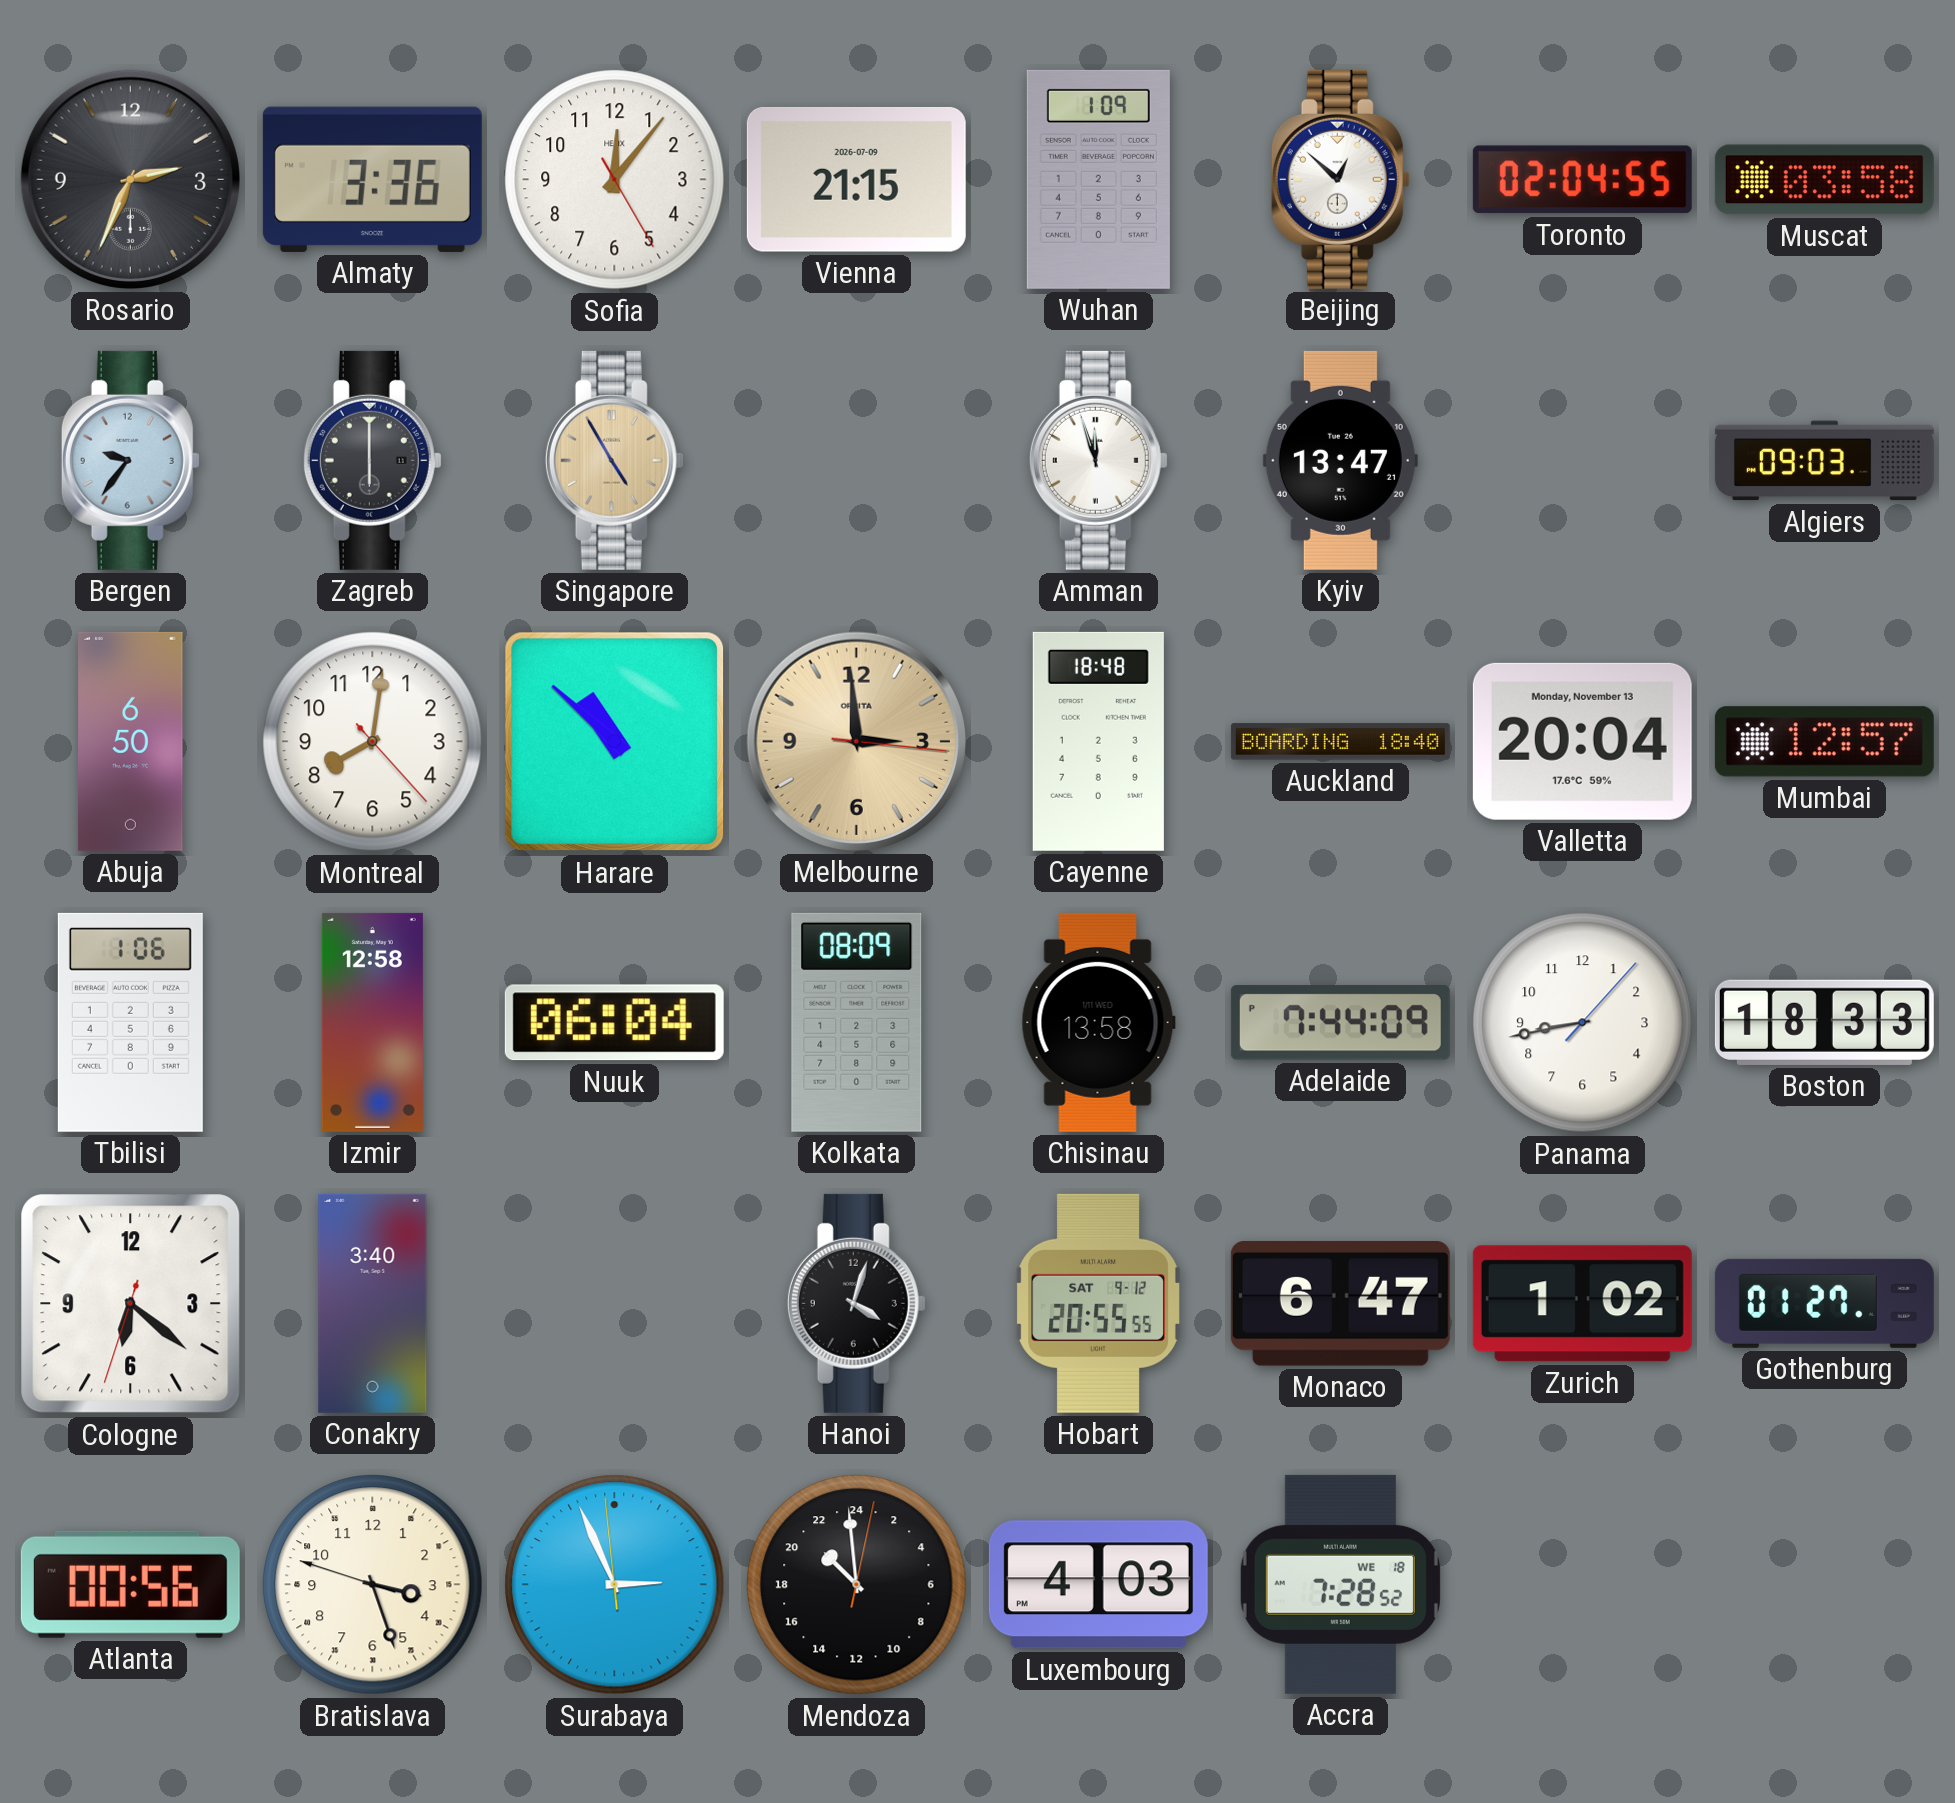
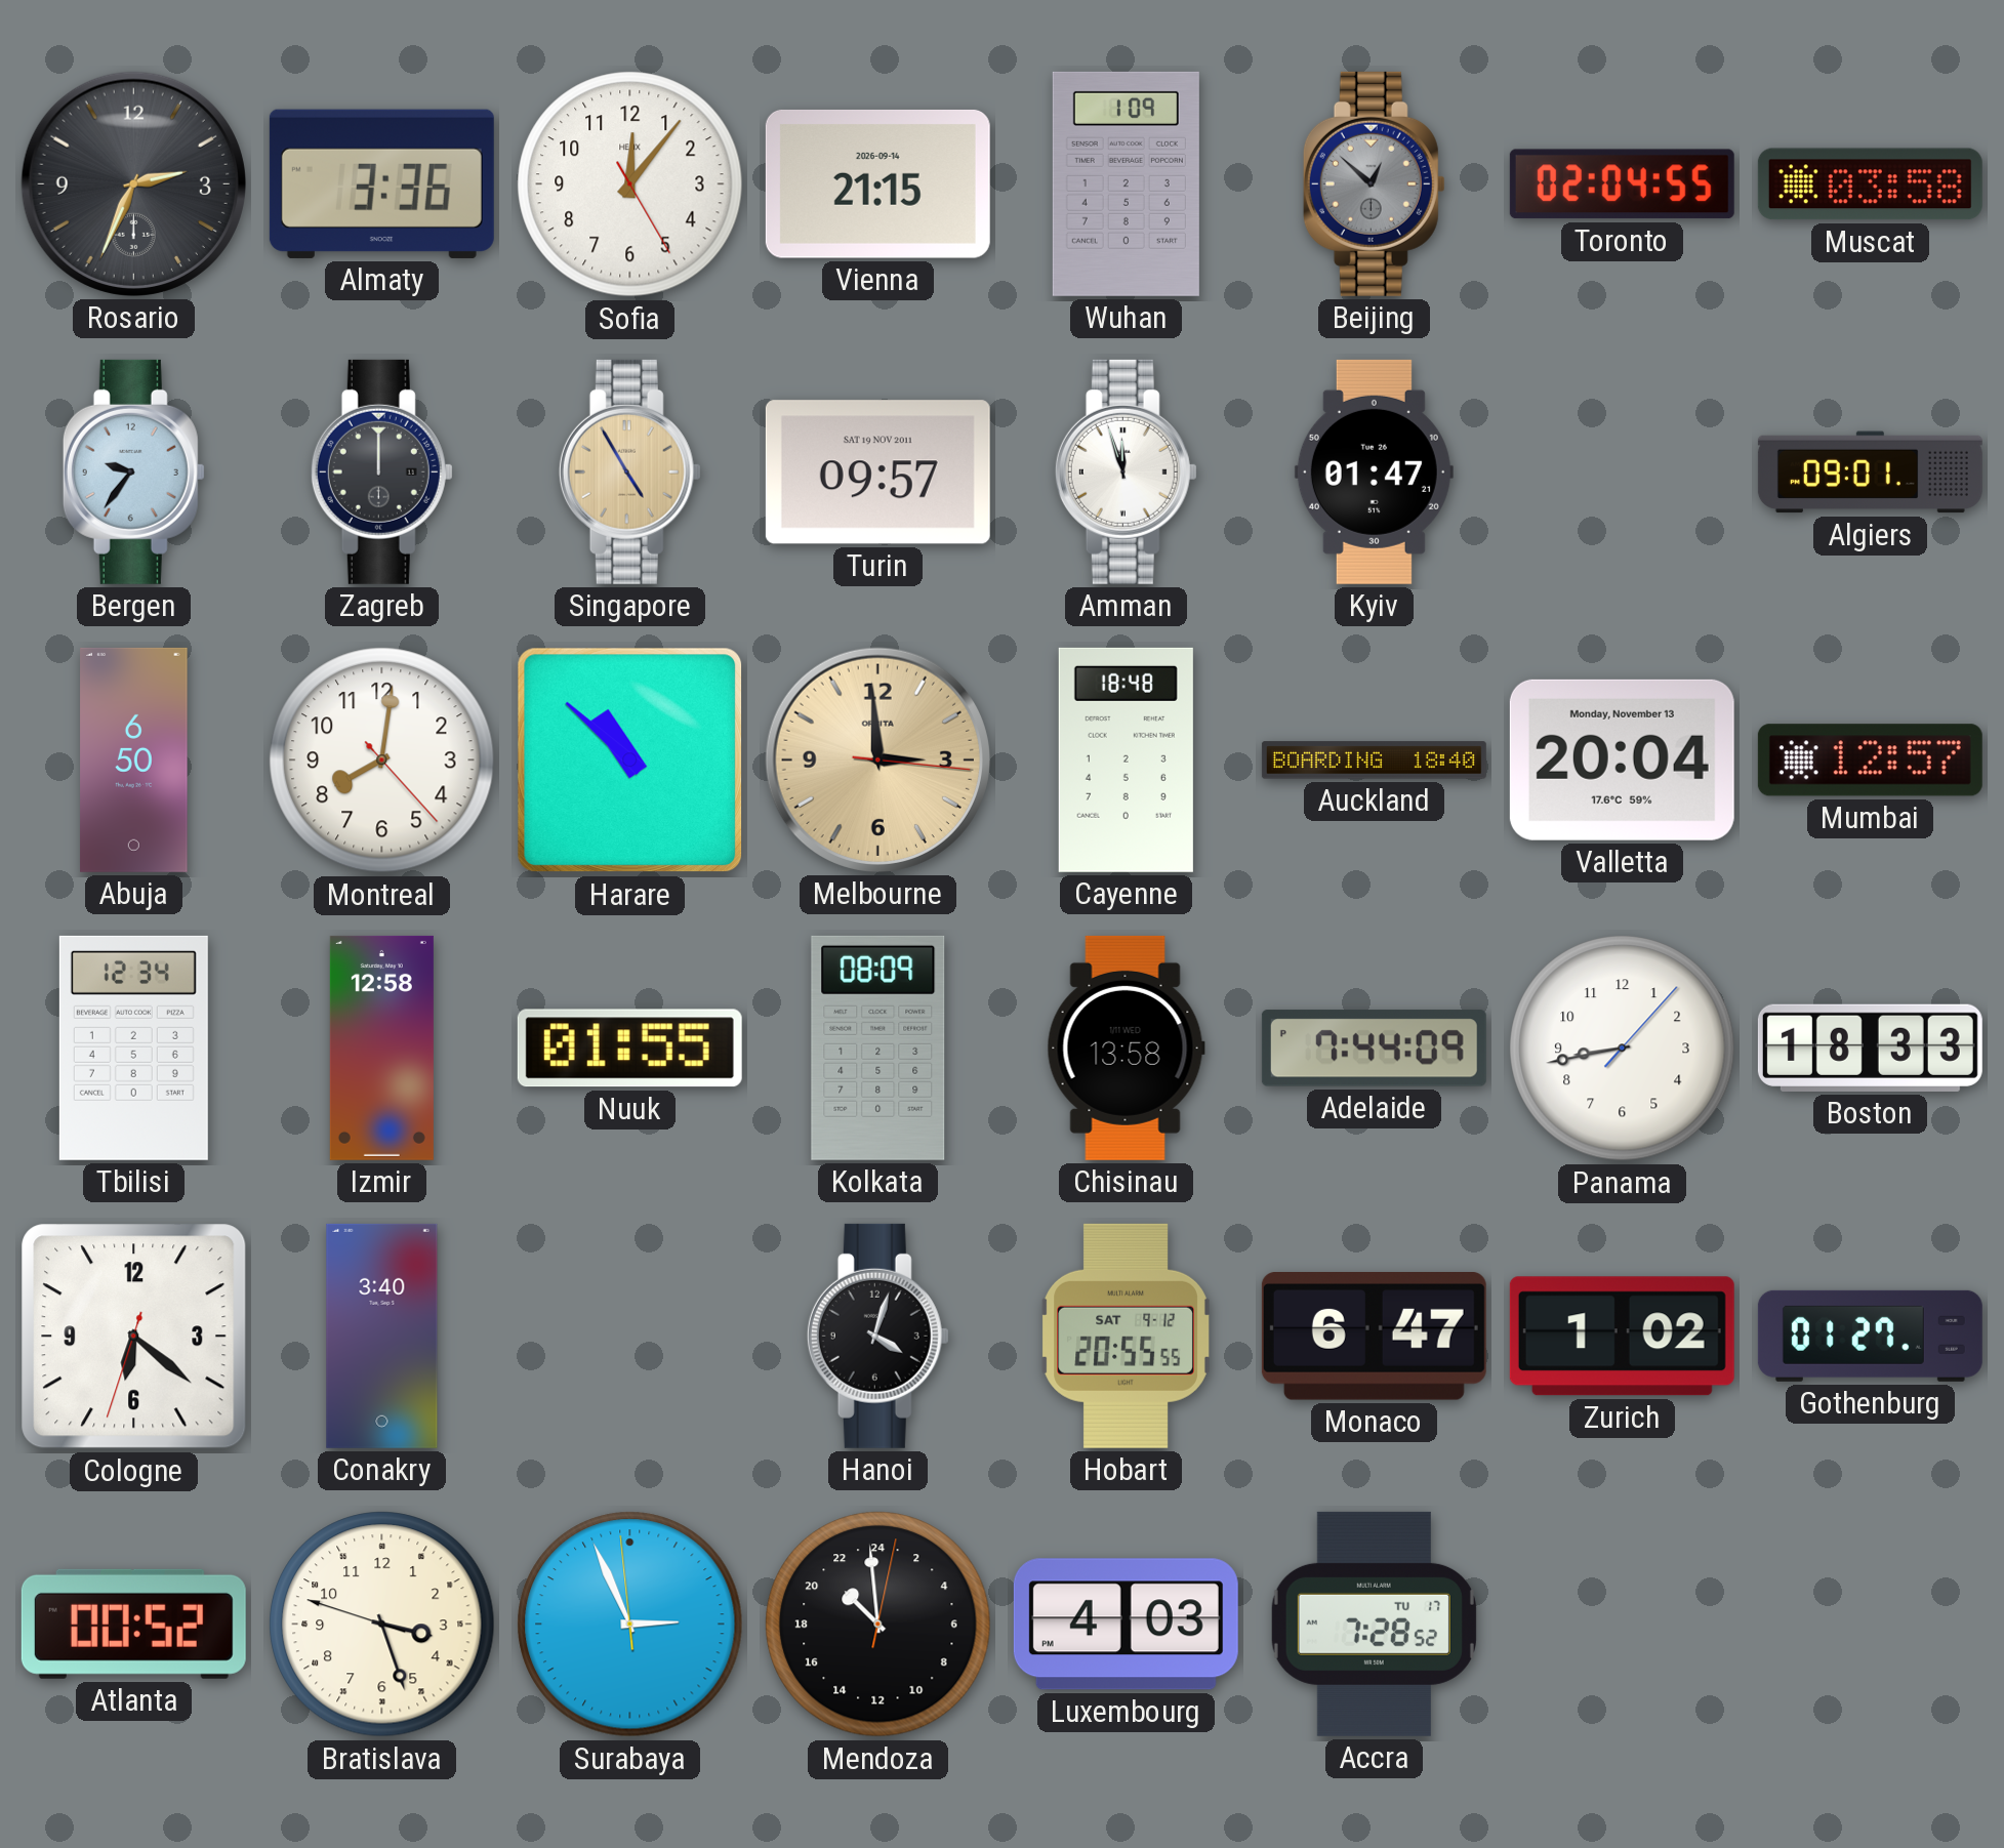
Vienna date: 2026-07-09 -> 2026-09-14
Beijing dial: white -> grey
Zagreb: 6:00 -> 12:00
Turin: none -> 09:57
Kyiv: 13:47 -> 01:47
Algiers: 09:03 -> 09:01
Tbilisi: 1:06 -> 12:34
Nuuk: 06:04 -> 01:55
Atlanta: 00:56 -> 00:52
Accra date: WE 18 -> TU 17
